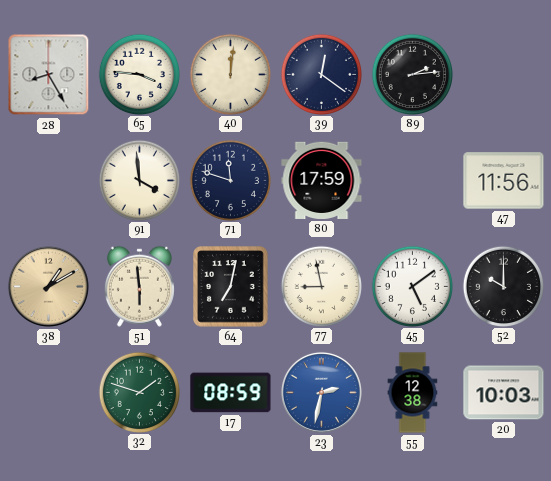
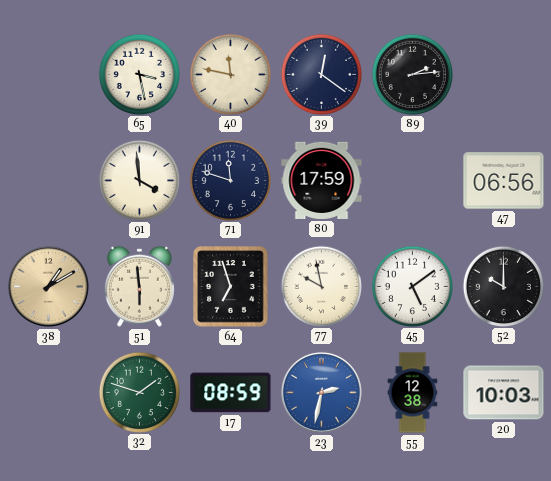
28: 8:25 -> none
65: 3:46 -> 3:28
40: 12:01 -> 11:47
47: 11:56 -> 06:56
64: 7:02 -> 6:57
77: 8:58 -> 9:58
